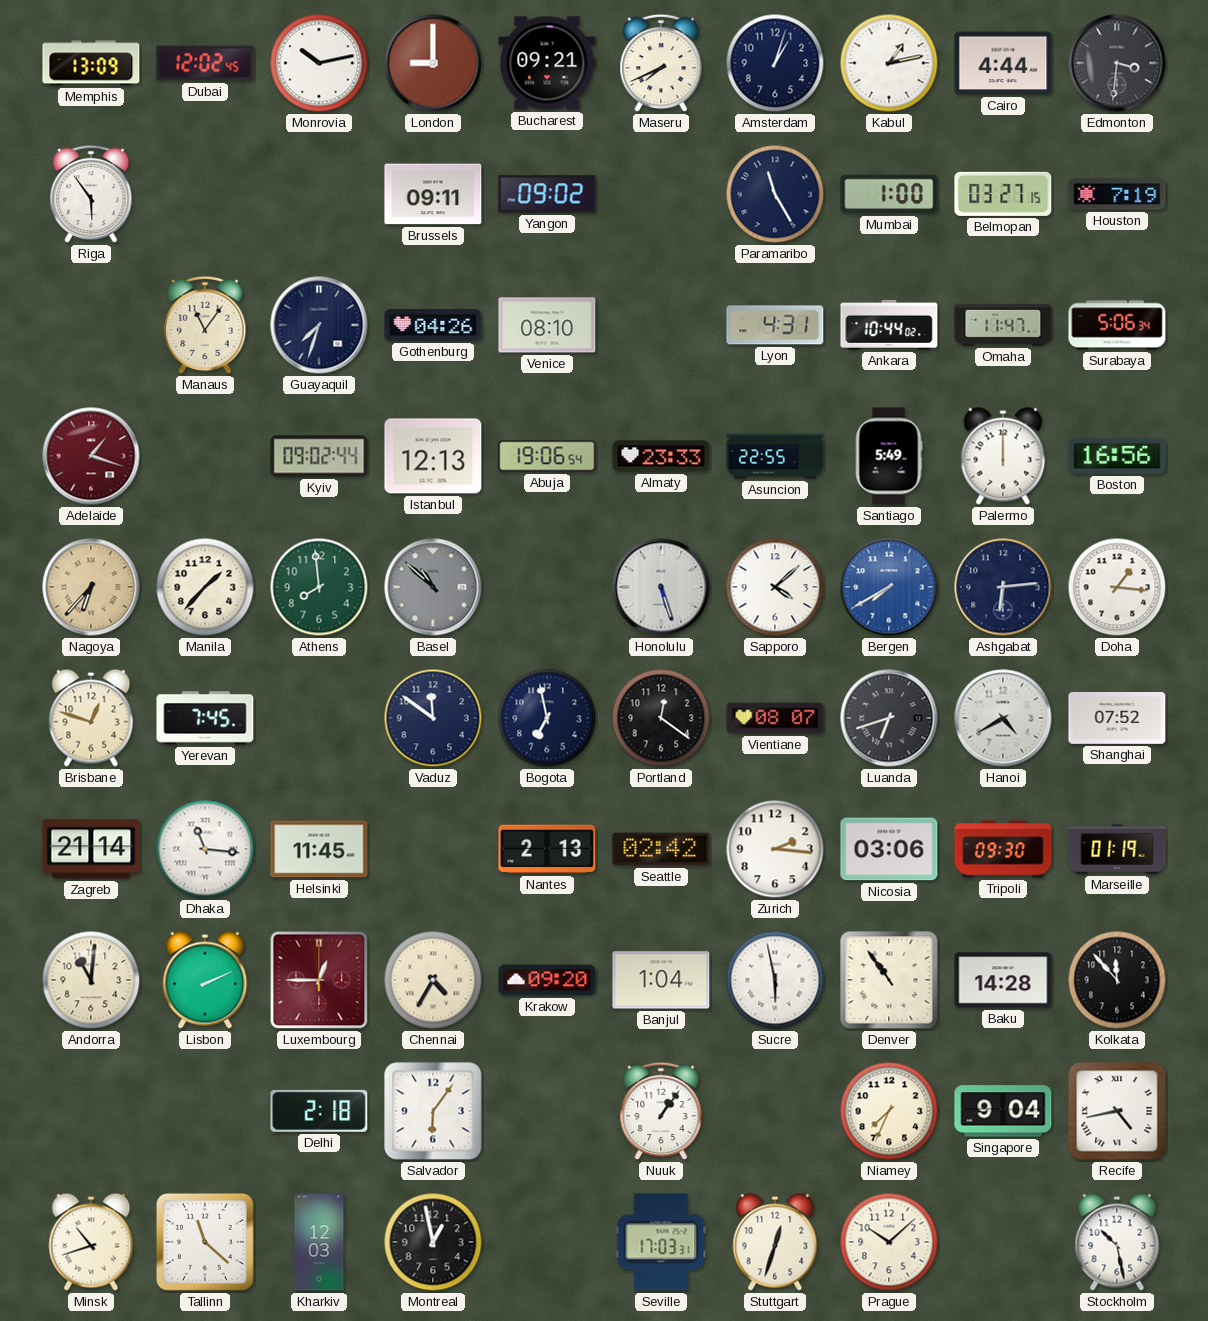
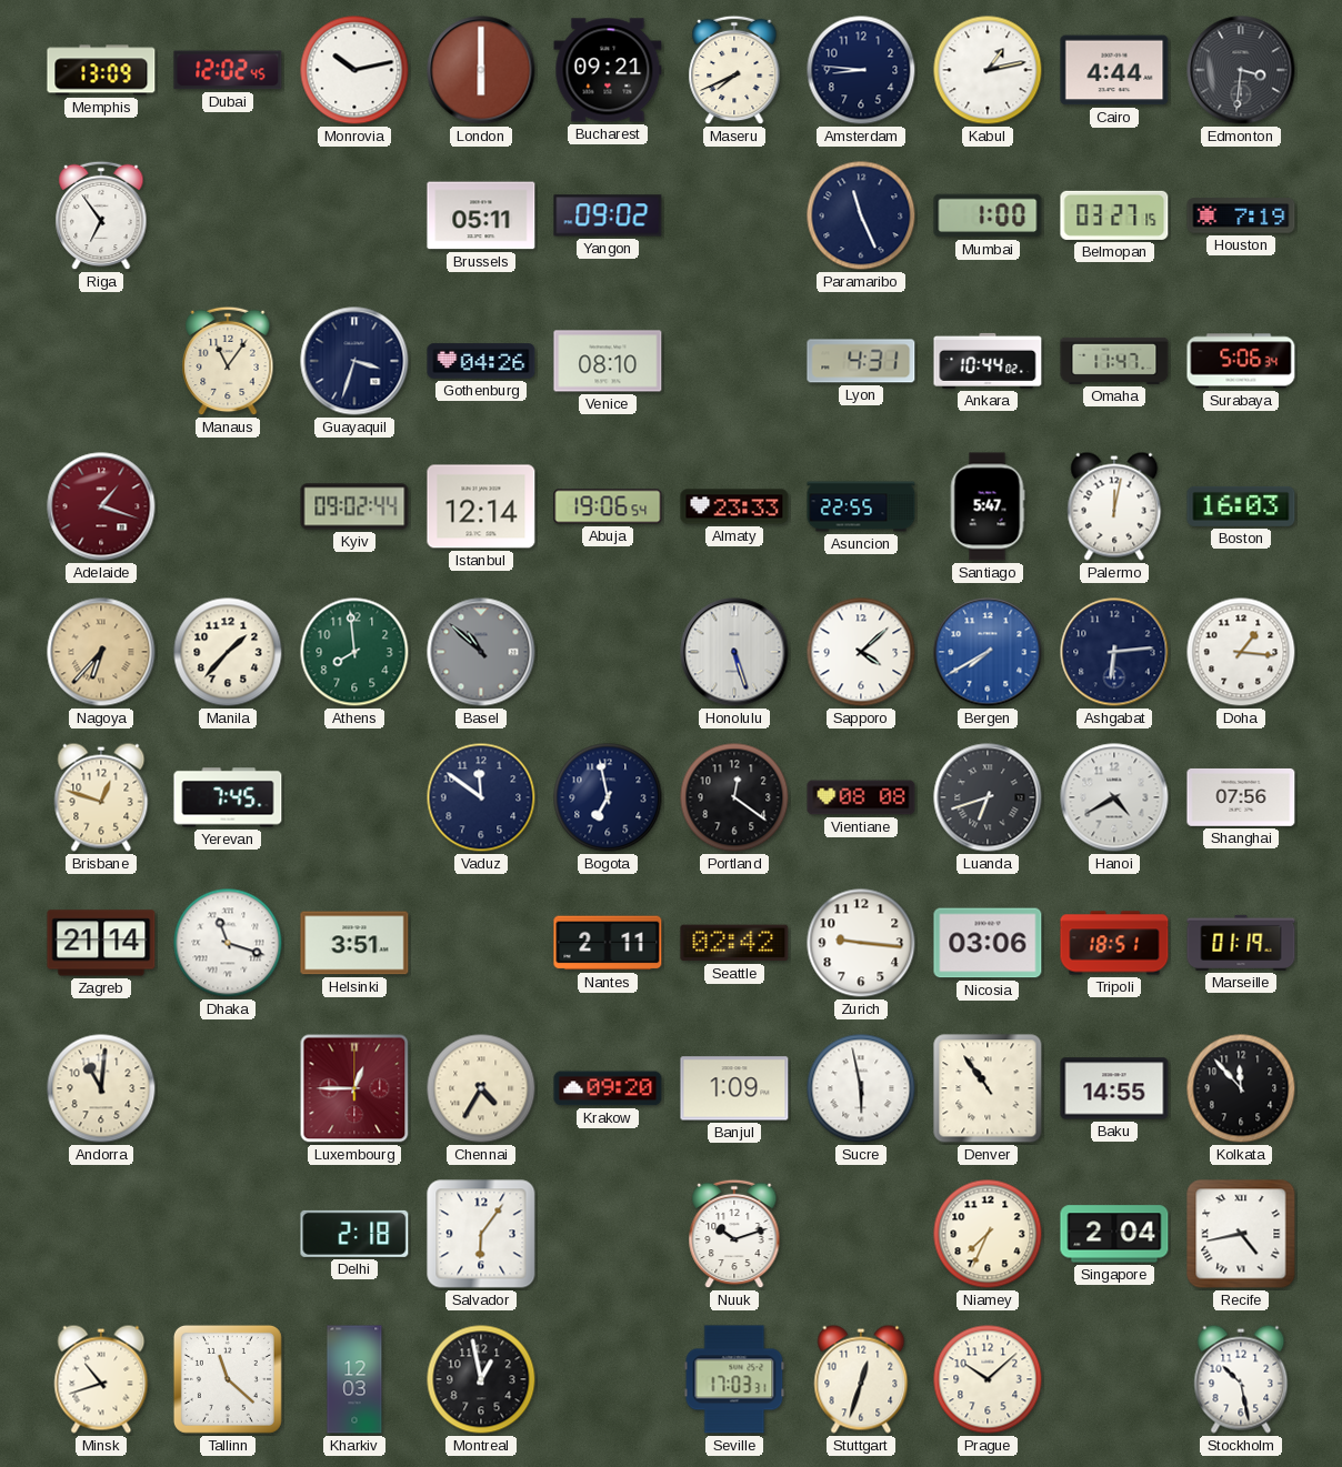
London: 9:00 -> 6:00
Amsterdam: 1:03 -> 8:46
Riga: 5:54 -> 6:54
Brussels: 09:11 -> 05:11
Paramaribo: 11:25 -> 11:26
Guayaquil: 7:33 -> 3:33
Istanbul: 12:13 -> 12:14
Santiago: 5:49 -> 5:47
Palermo: 12:00 -> 12:02
Boston: 16:56 -> 16:03
Vientiane: 08:07 -> 08:08
Shanghai: 07:52 -> 07:56
Dhaka: 11:16 -> 11:18
Helsinki: 11:45 -> 3:51
Nantes: 2:13 -> 2:11
Zurich: 2:16 -> 9:16
Tripoli: 09:30 -> 18:51
Lisbon: 2:11 -> none
Banjul: 1:04 -> 1:09
Baku: 14:28 -> 14:55
Nuuk: 1:06 -> 10:12
Singapore: 9:04 -> 2:04
